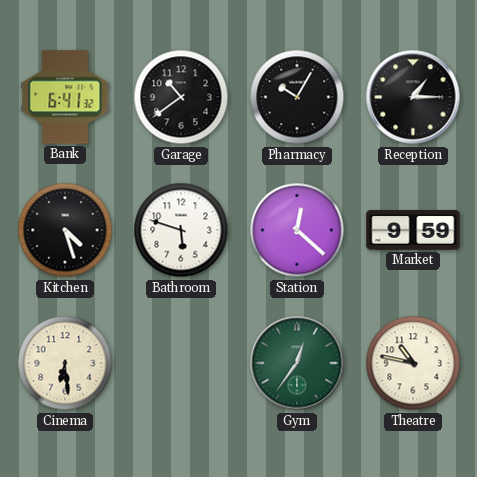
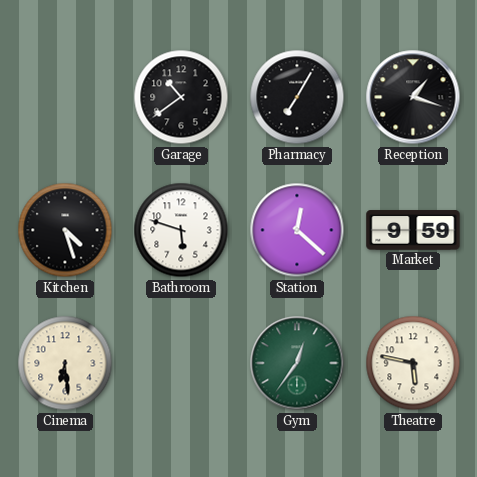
Bank: 6:41 -> none
Pharmacy: 10:05 -> 7:05
Reception: 1:15 -> 1:18
Theatre: 10:47 -> 5:47
